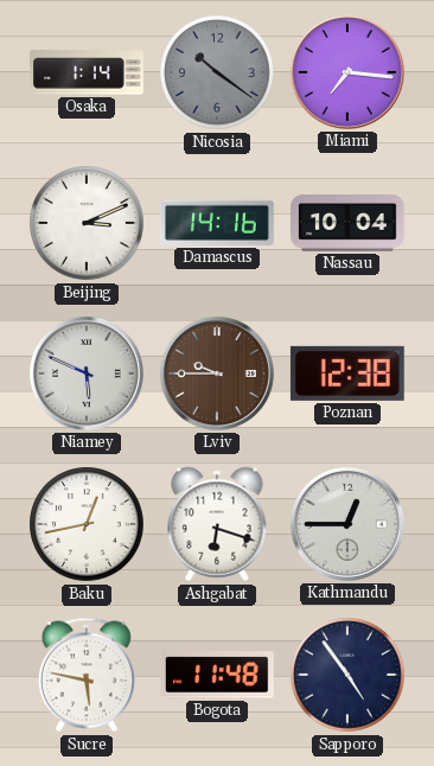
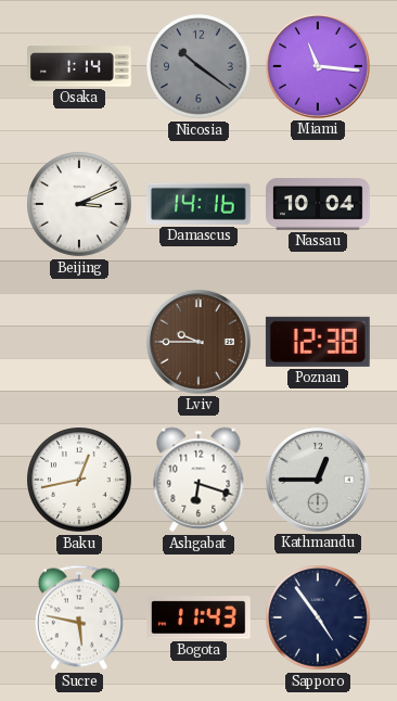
Miami: 7:16 -> 11:16
Niamey: 5:49 -> none
Bogota: 11:48 -> 11:43
